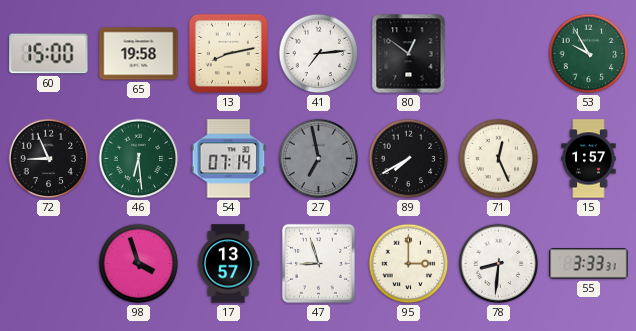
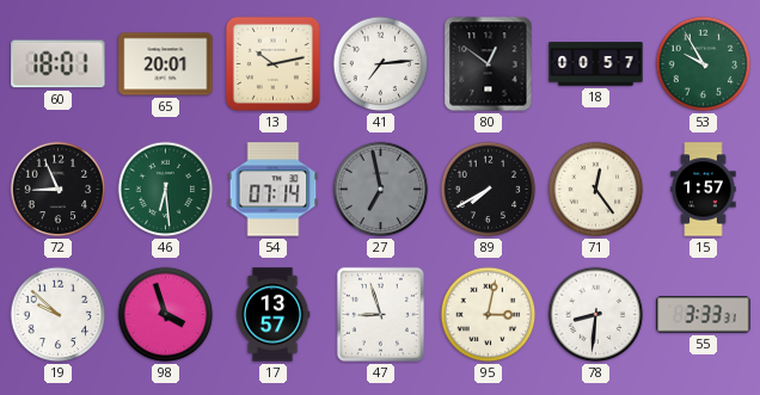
60: 15:00 -> 18:01
65: 19:58 -> 20:01
13: 8:13 -> 10:13
18: none -> 00:57
71: 12:26 -> 12:24
19: none -> 9:52
95: 3:00 -> 3:02
